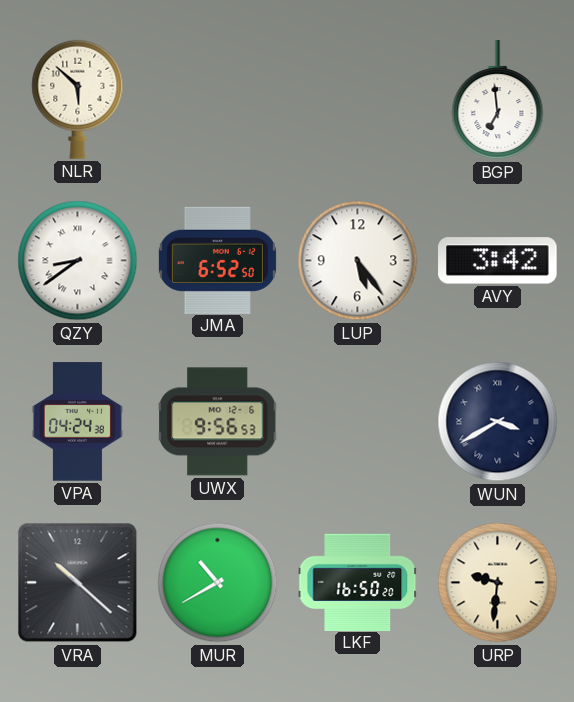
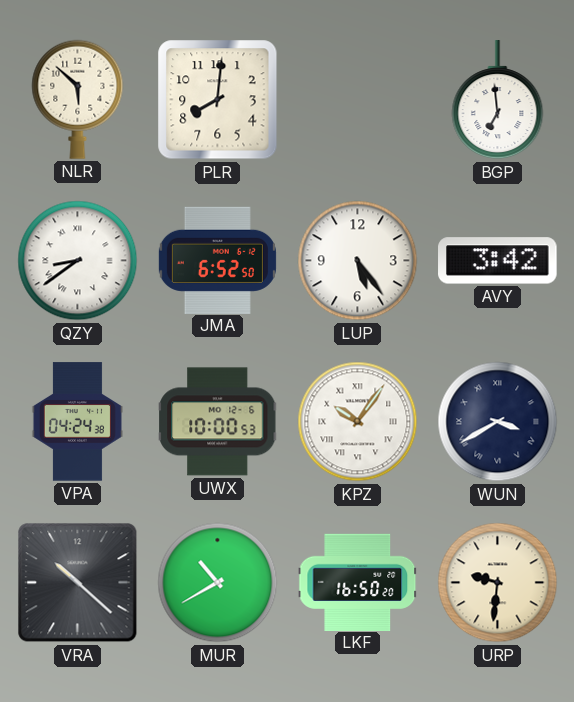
PLR: none -> 8:01
UWX: 9:56 -> 10:00
KPZ: none -> 10:06
